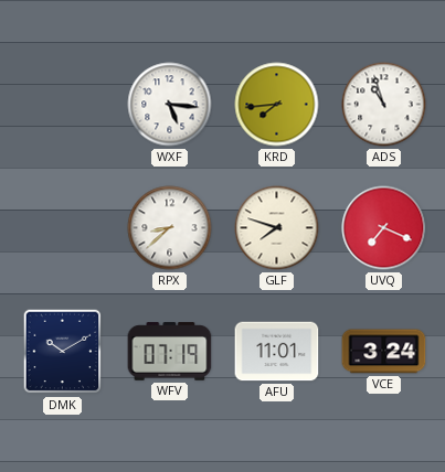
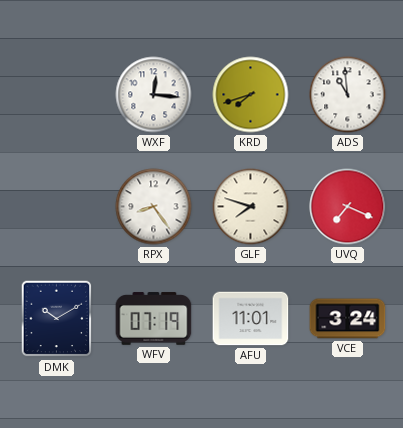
WXF: 5:16 -> 12:16
KRD: 7:44 -> 7:42
ADS: 10:57 -> 10:59
RPX: 8:38 -> 8:24
